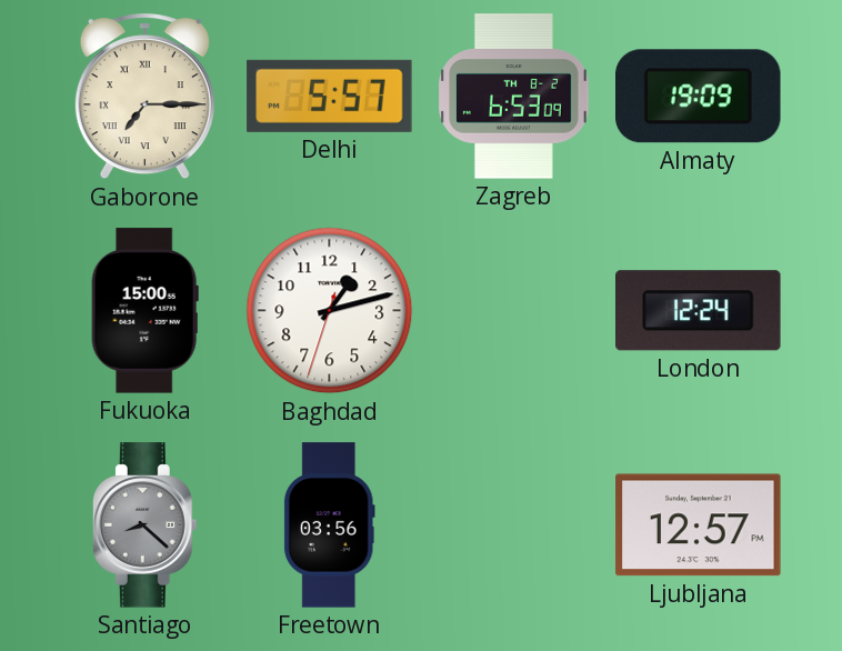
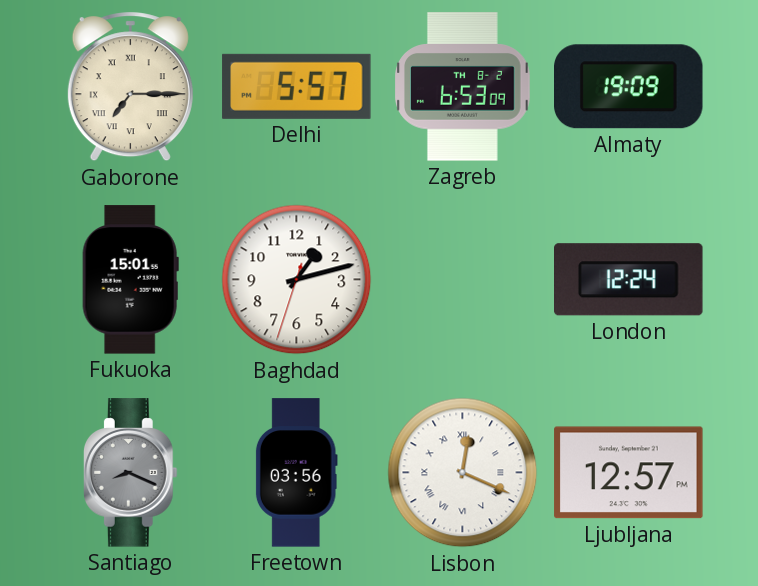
Fukuoka: 15:00 -> 15:01
Santiago: 8:22 -> 8:19
Lisbon: none -> 12:19
